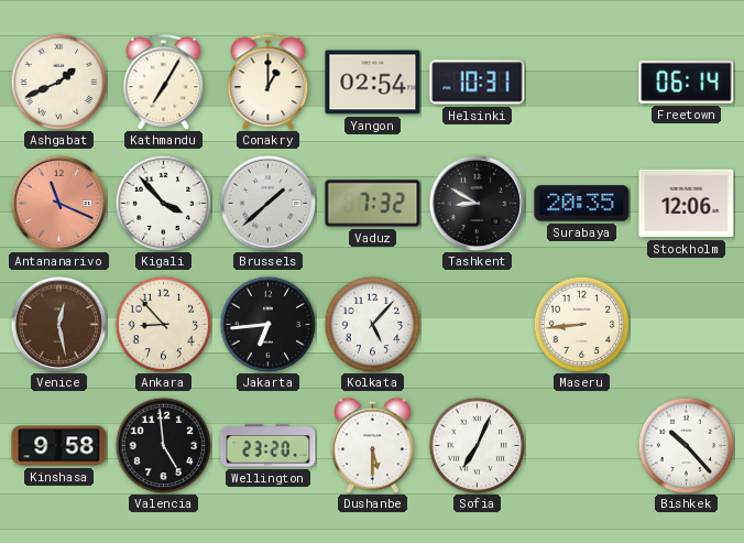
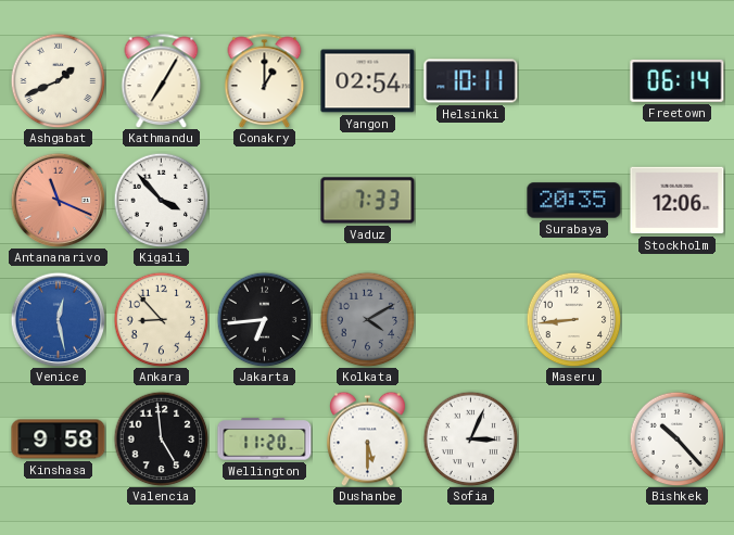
Helsinki: 10:31 -> 10:11
Brussels: 1:38 -> none
Vaduz: 7:32 -> 7:33
Tashkent: 8:50 -> none
Venice dial: brown -> blue
Kolkata: 5:07 -> 4:10
Kolkata dial: white -> grey
Wellington: 23:20 -> 11:20
Sofia: 7:04 -> 3:04
